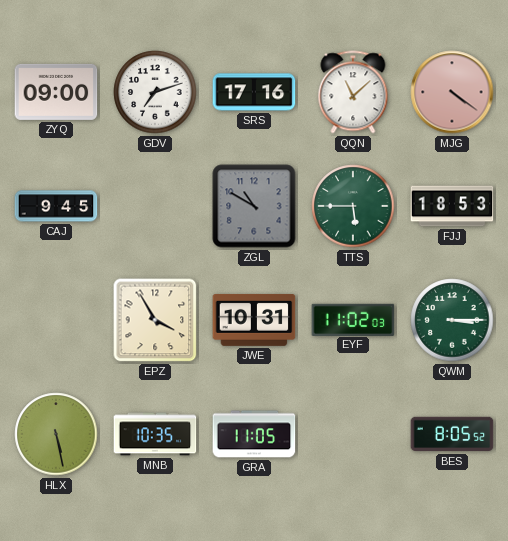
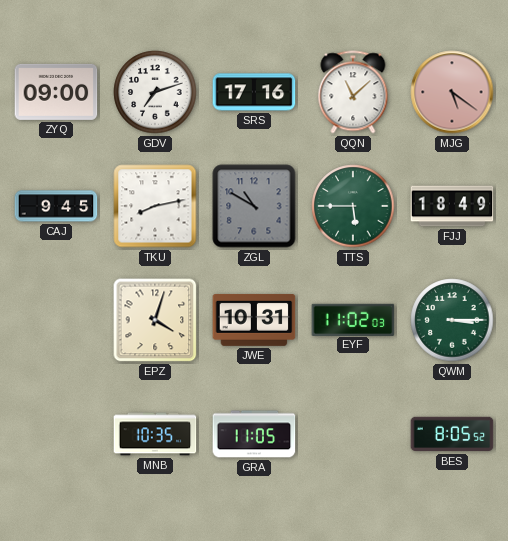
MJG: 4:21 -> 5:21
TKU: none -> 8:13
FJJ: 18:53 -> 18:49
EPZ: 3:55 -> 4:03
HLX: 5:28 -> none
